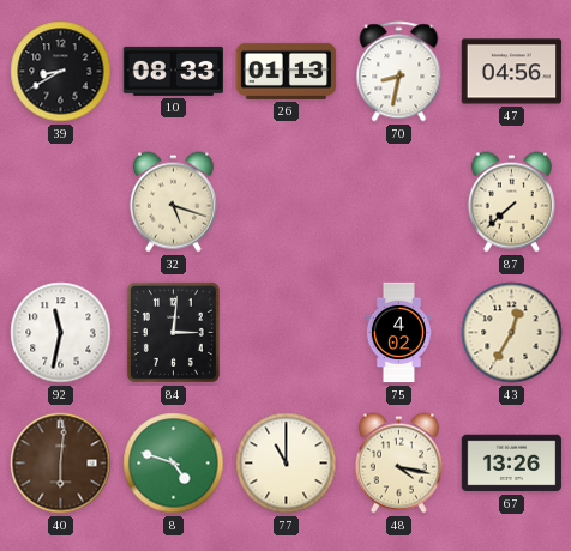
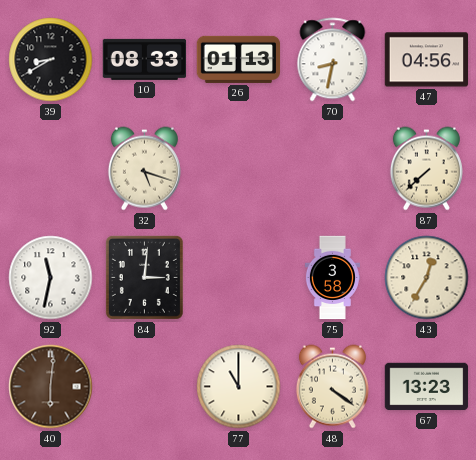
75: 4:02 -> 3:58
8: 4:48 -> none
48: 4:17 -> 4:21
67: 13:26 -> 13:23
